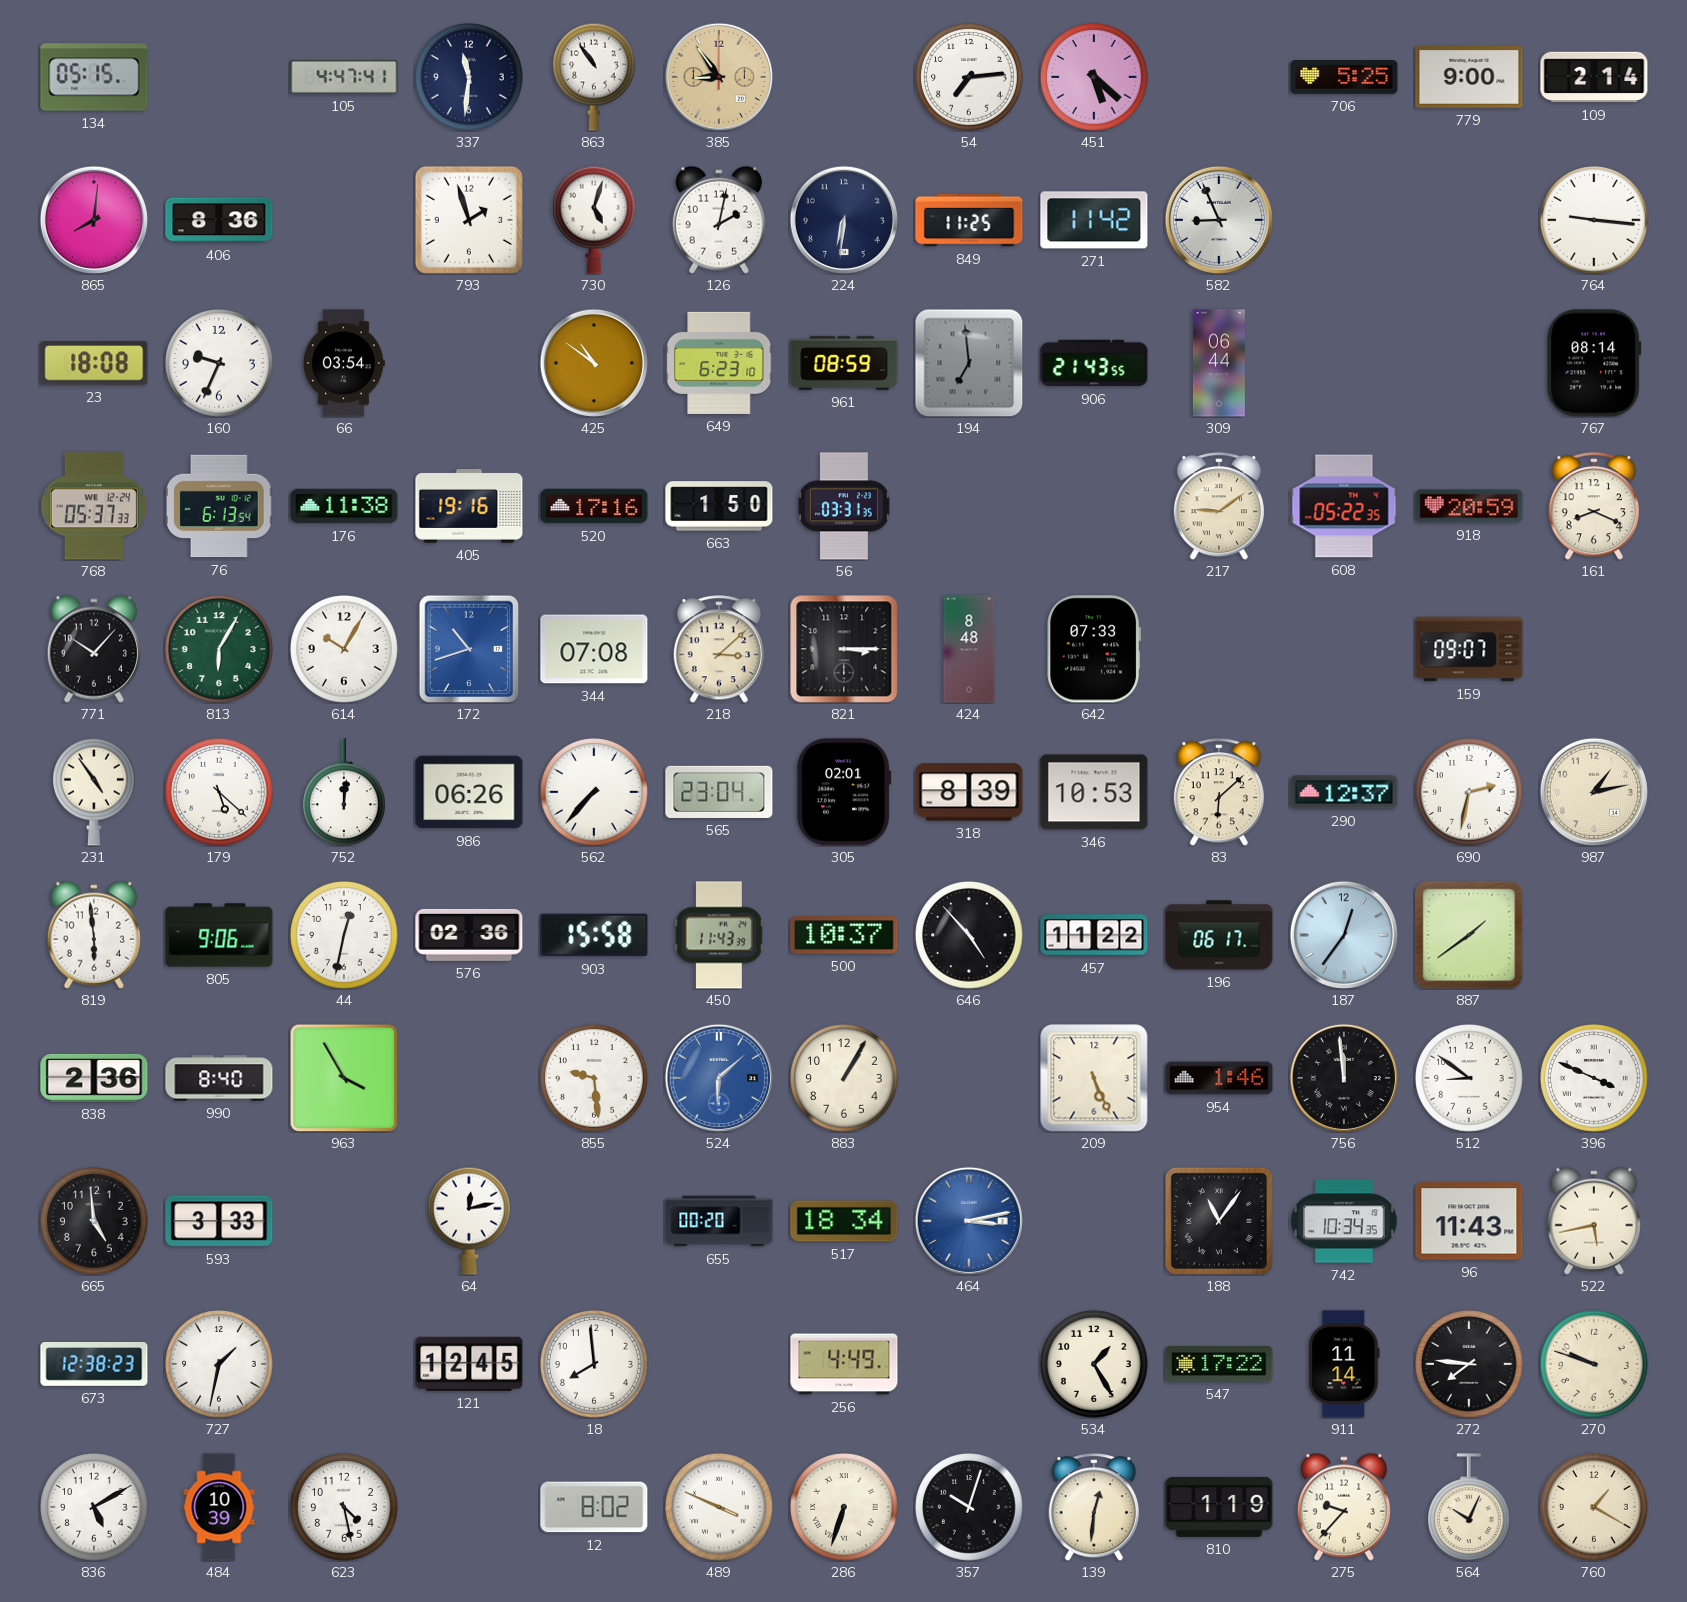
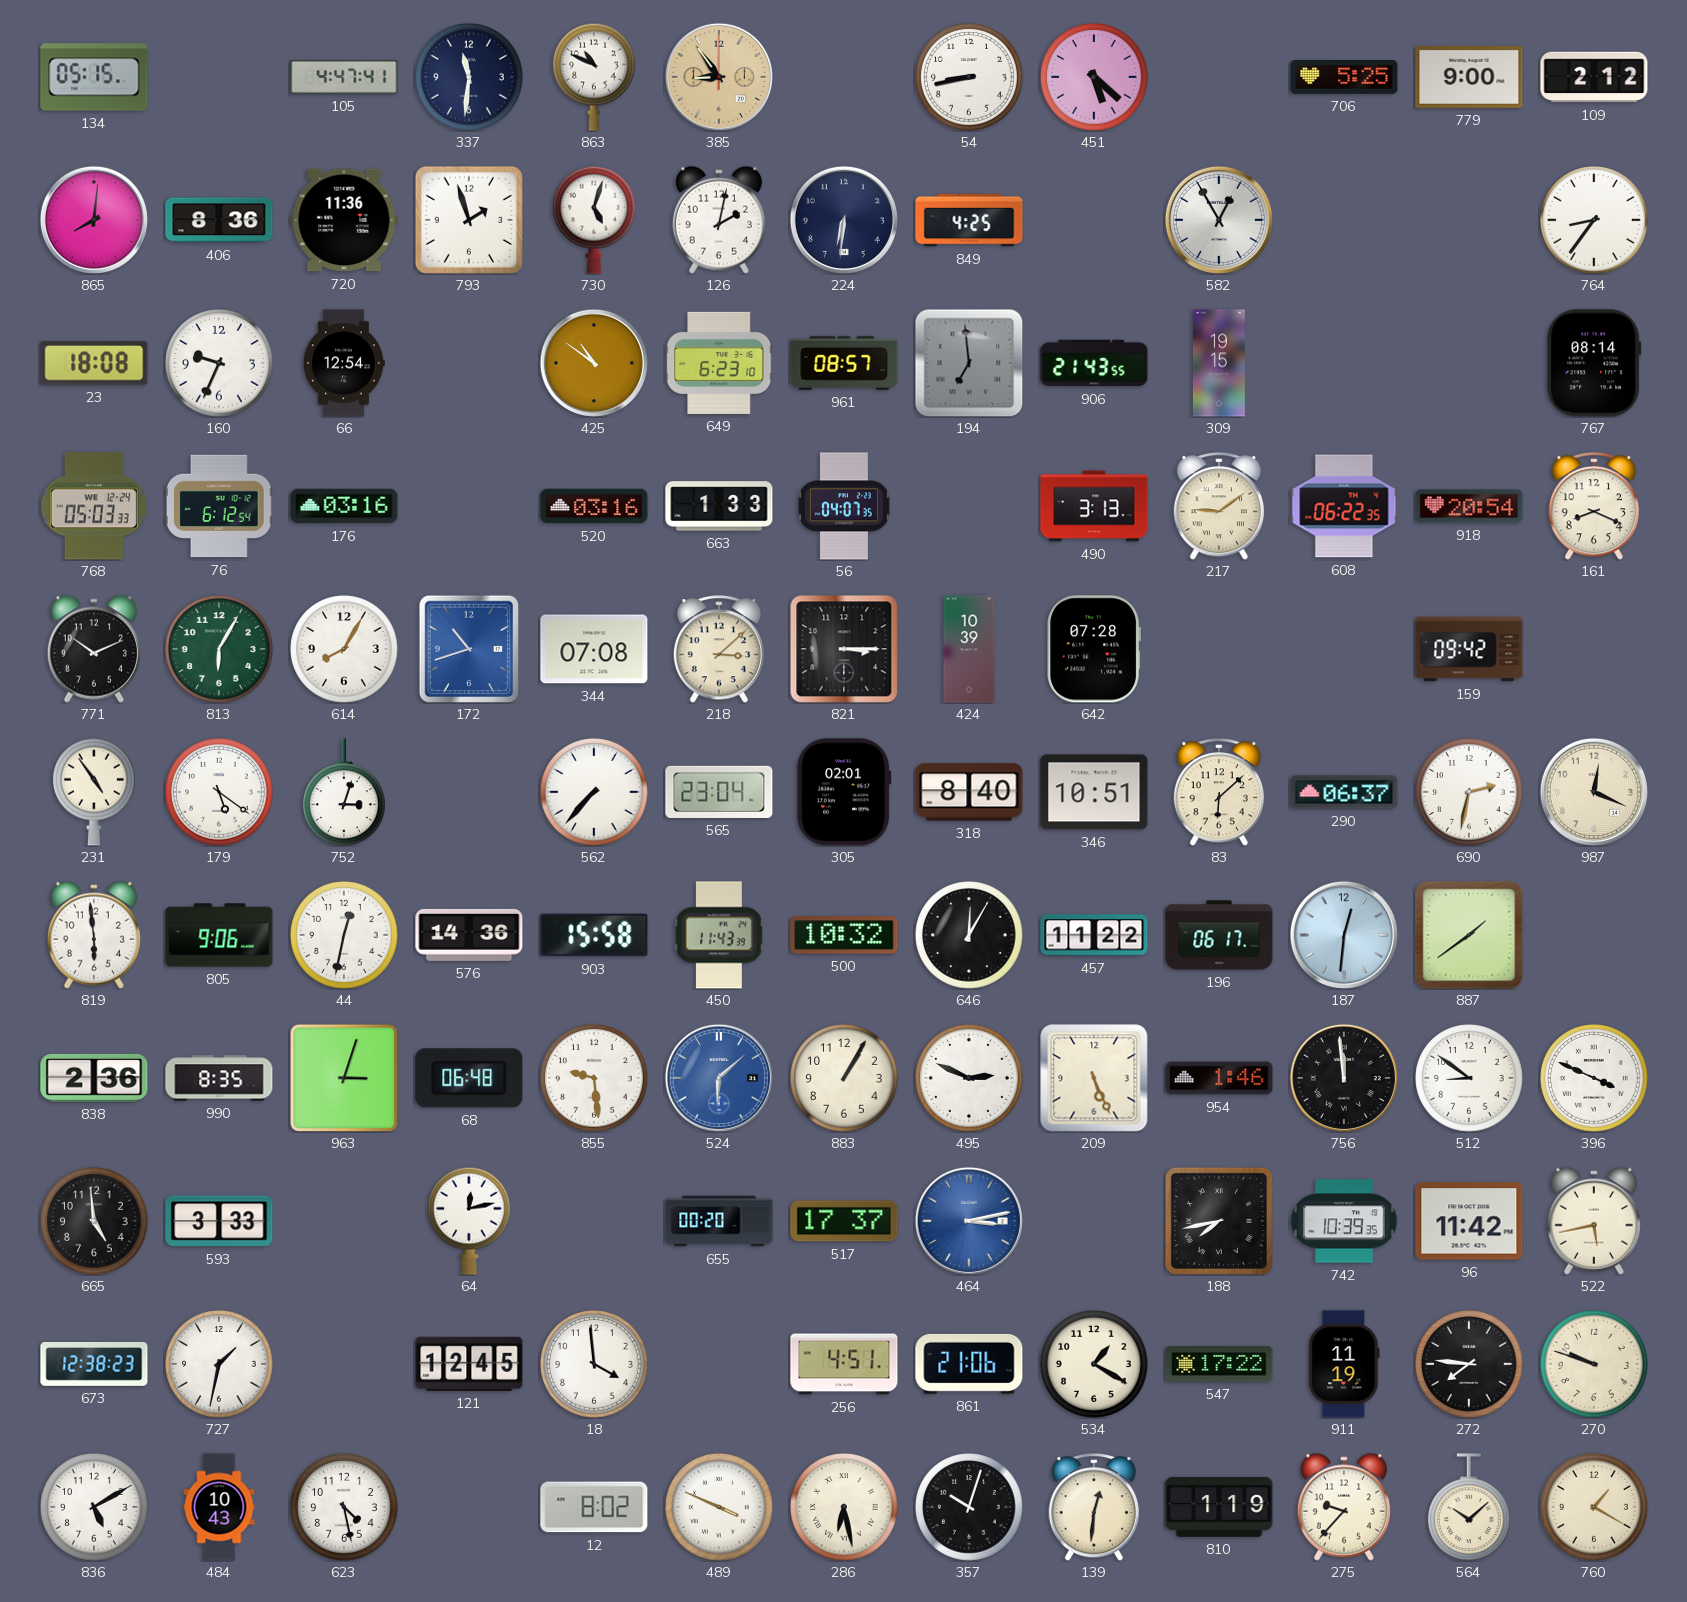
863: 10:54 -> 10:49
54: 7:14 -> 8:43
109: 2:14 -> 2:12
720: none -> 11:36
849: 11:25 -> 4:25
271: 11:42 -> none
582: 8:56 -> 12:55
764: 9:16 -> 8:36
66: 03:54 -> 12:54
961: 08:59 -> 08:57
309: 06:44 -> 19:15
768: 05:37 -> 05:03
76: 6:13 -> 6:12
176: 11:38 -> 03:16
405: 19:16 -> none
520: 17:16 -> 03:16
663: 1:50 -> 1:33
56: 03:31 -> 04:07
490: none -> 3:13
608: 05:22 -> 06:22
918: 20:59 -> 20:54
771: 10:07 -> 10:11
614: 10:05 -> 8:05
424: 8:48 -> 10:39
642: 07:33 -> 07:28
159: 09:07 -> 09:42
179: 5:22 -> 5:21
752: 12:01 -> 3:03
986: 06:26 -> none
318: 8:39 -> 8:40
346: 10:53 -> 10:51
290: 12:37 -> 06:37
987: 1:13 -> 12:19
576: 02:36 -> 14:36
500: 10:37 -> 10:32
646: 4:53 -> 12:05
187: 12:36 -> 12:31
990: 8:40 -> 8:35
963: 3:55 -> 3:03
68: none -> 06:48
495: none -> 2:49
517: 18:34 -> 17:37
188: 11:06 -> 7:43
742: 10:34 -> 10:39
96: 11:43 -> 11:42
18: 7:59 -> 3:59
256: 4:49 -> 4:51
861: none -> 21:06
534: 1:25 -> 1:20
911: 11:14 -> 11:19
484: 10:39 -> 10:43
286: 6:33 -> 6:28
564: 10:04 -> 10:08
